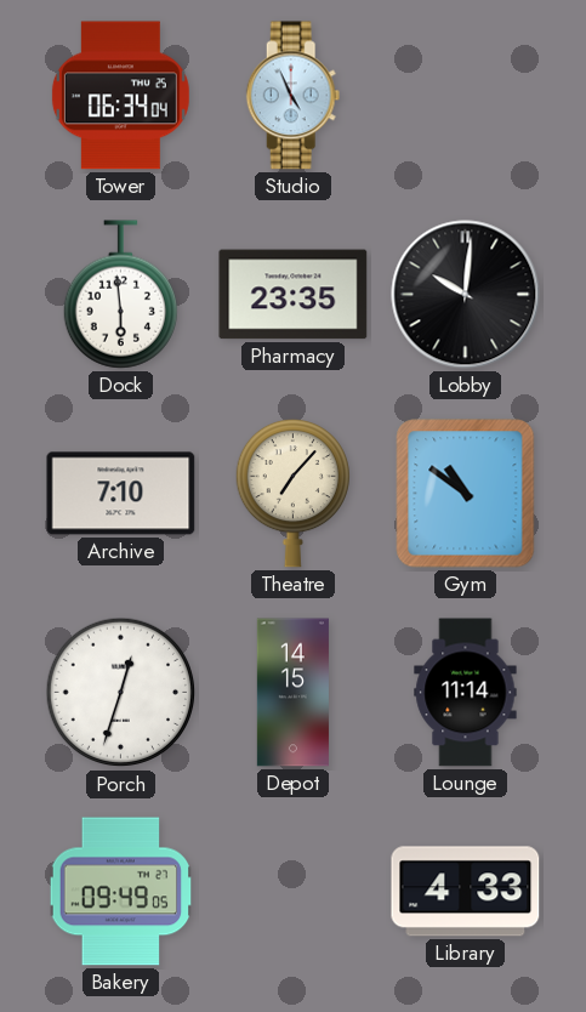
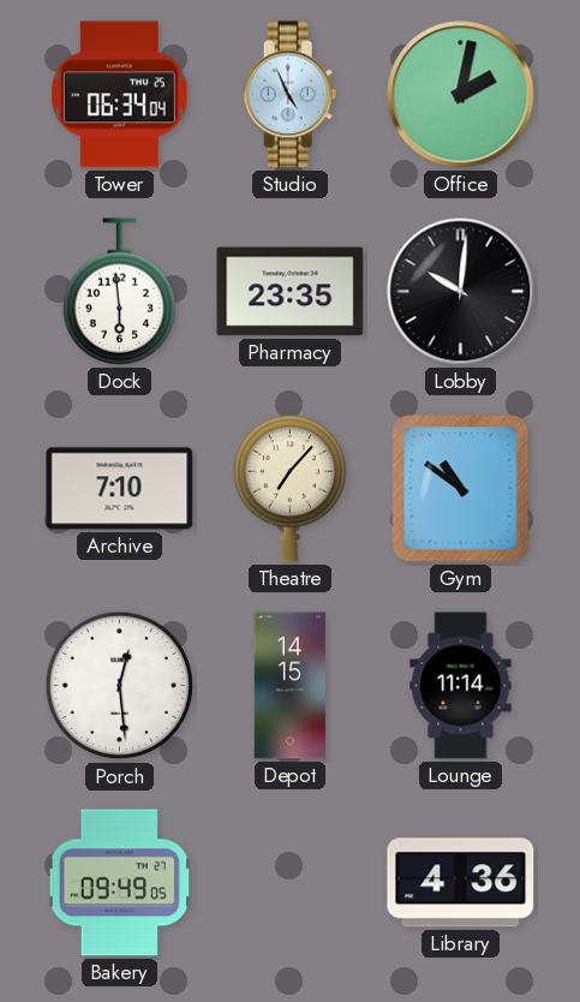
Office: none -> 2:02
Porch: 12:33 -> 12:29
Library: 4:33 -> 4:36
